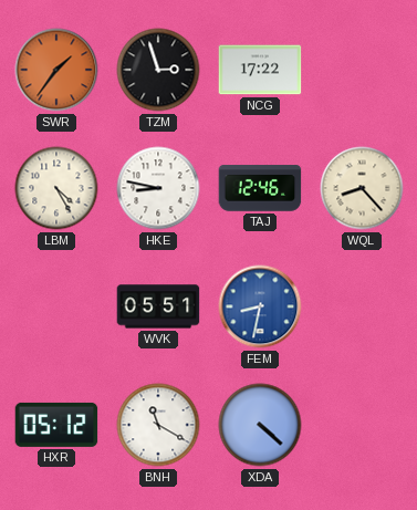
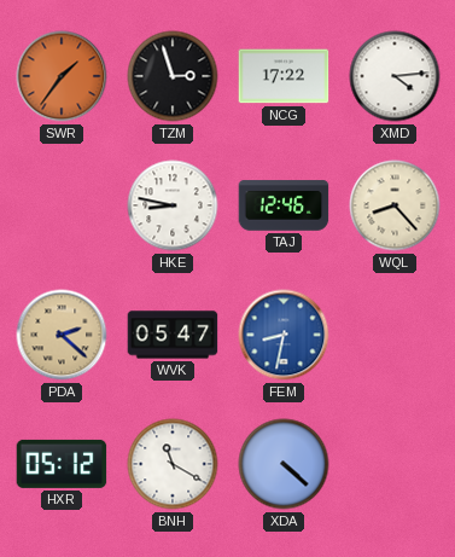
XMD: none -> 4:14
LBM: 4:25 -> none
PDA: none -> 2:22
WVK: 05:51 -> 05:47
